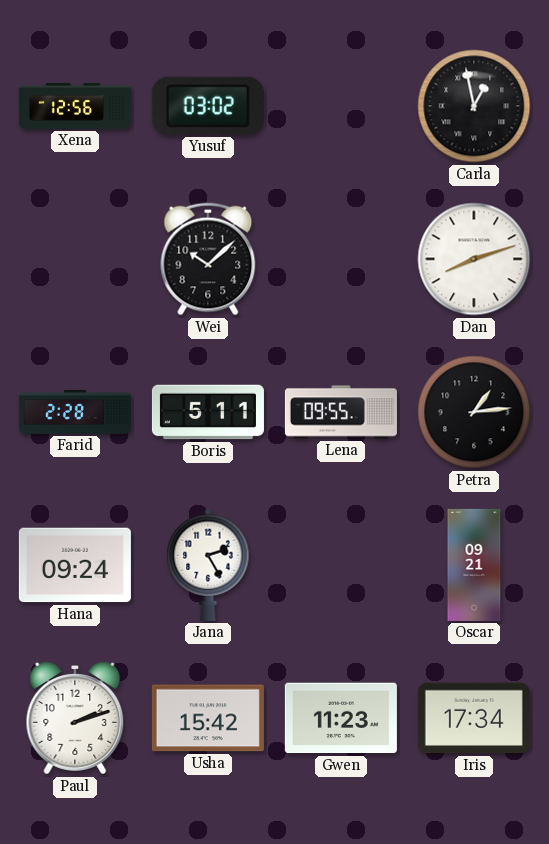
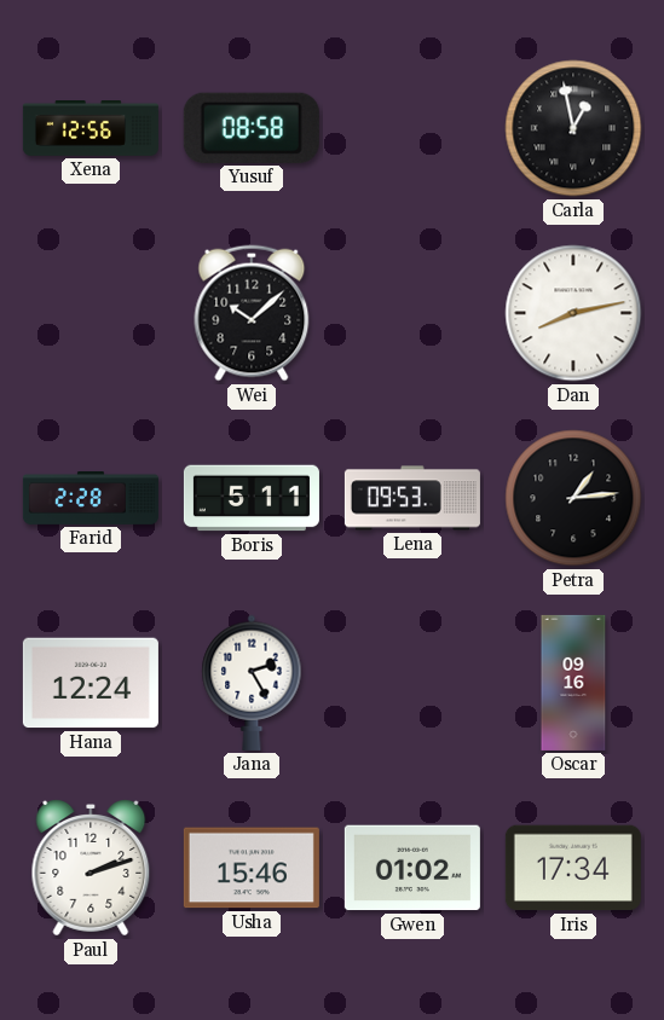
Yusuf: 03:02 -> 08:58
Dan: 8:12 -> 8:13
Lena: 09:55 -> 09:53
Hana: 09:24 -> 12:24
Oscar: 09:21 -> 09:16
Usha: 15:42 -> 15:46
Gwen: 11:23 -> 01:02
